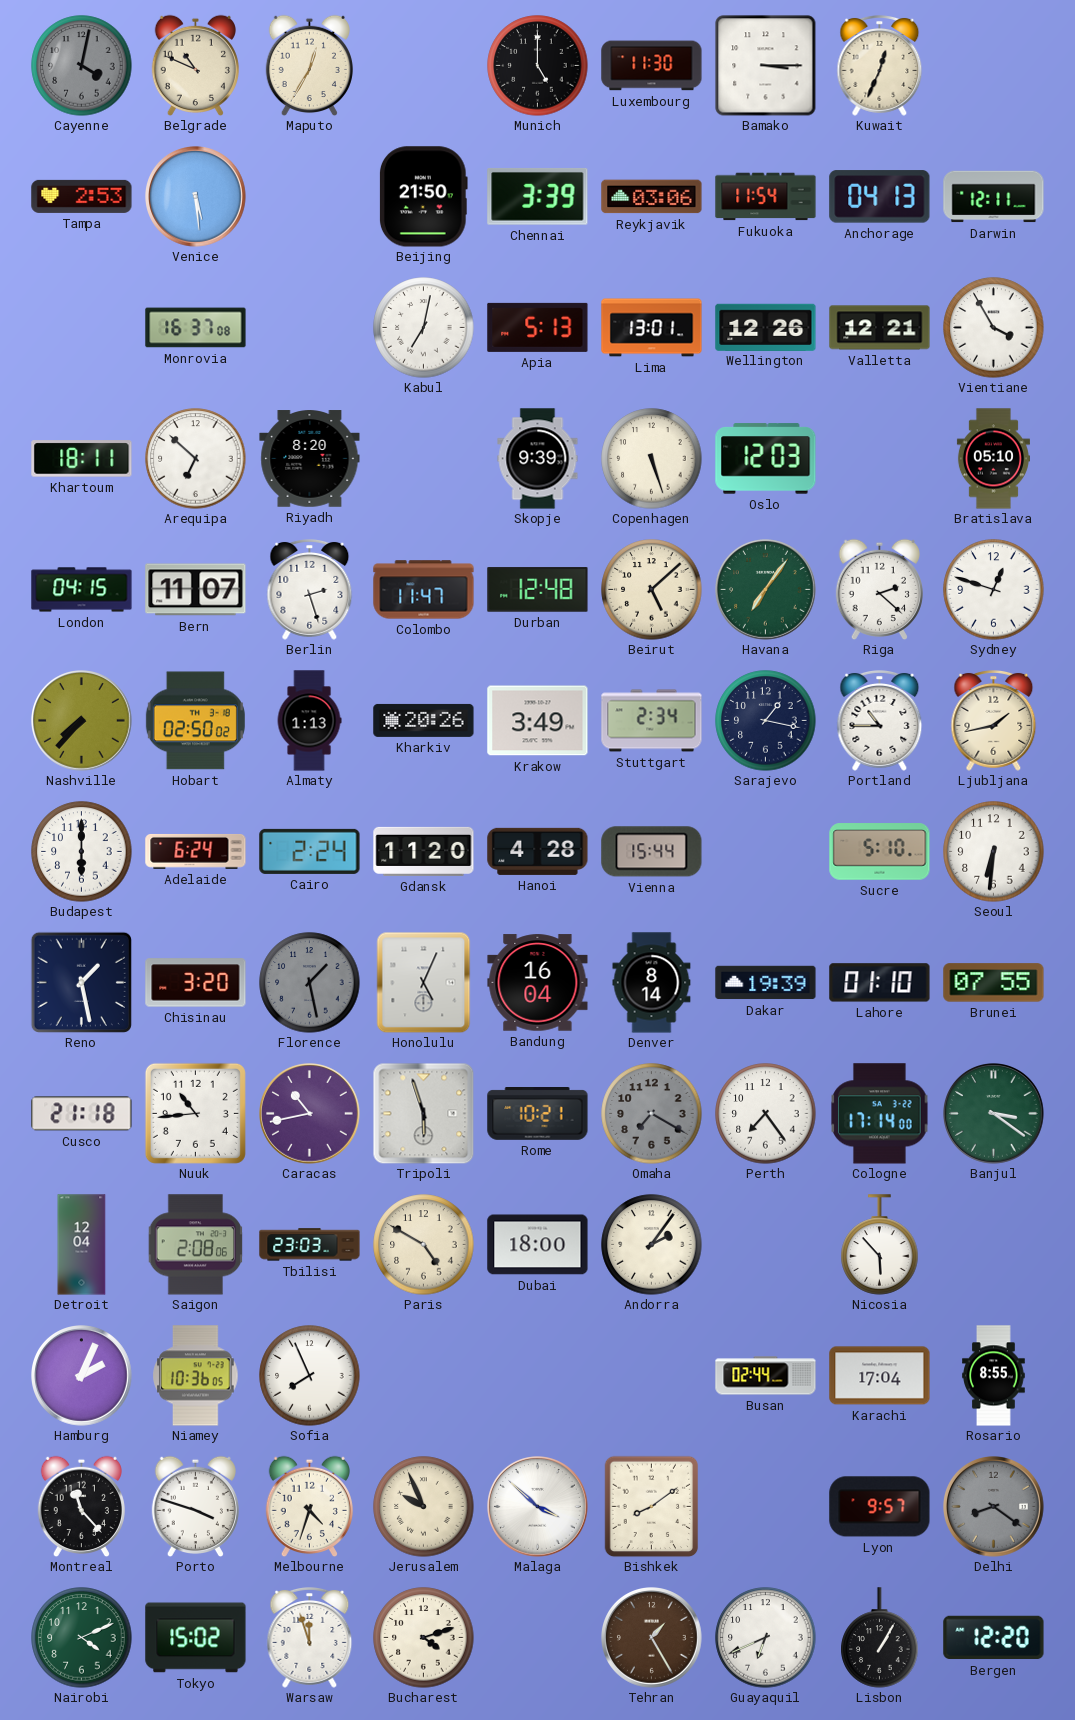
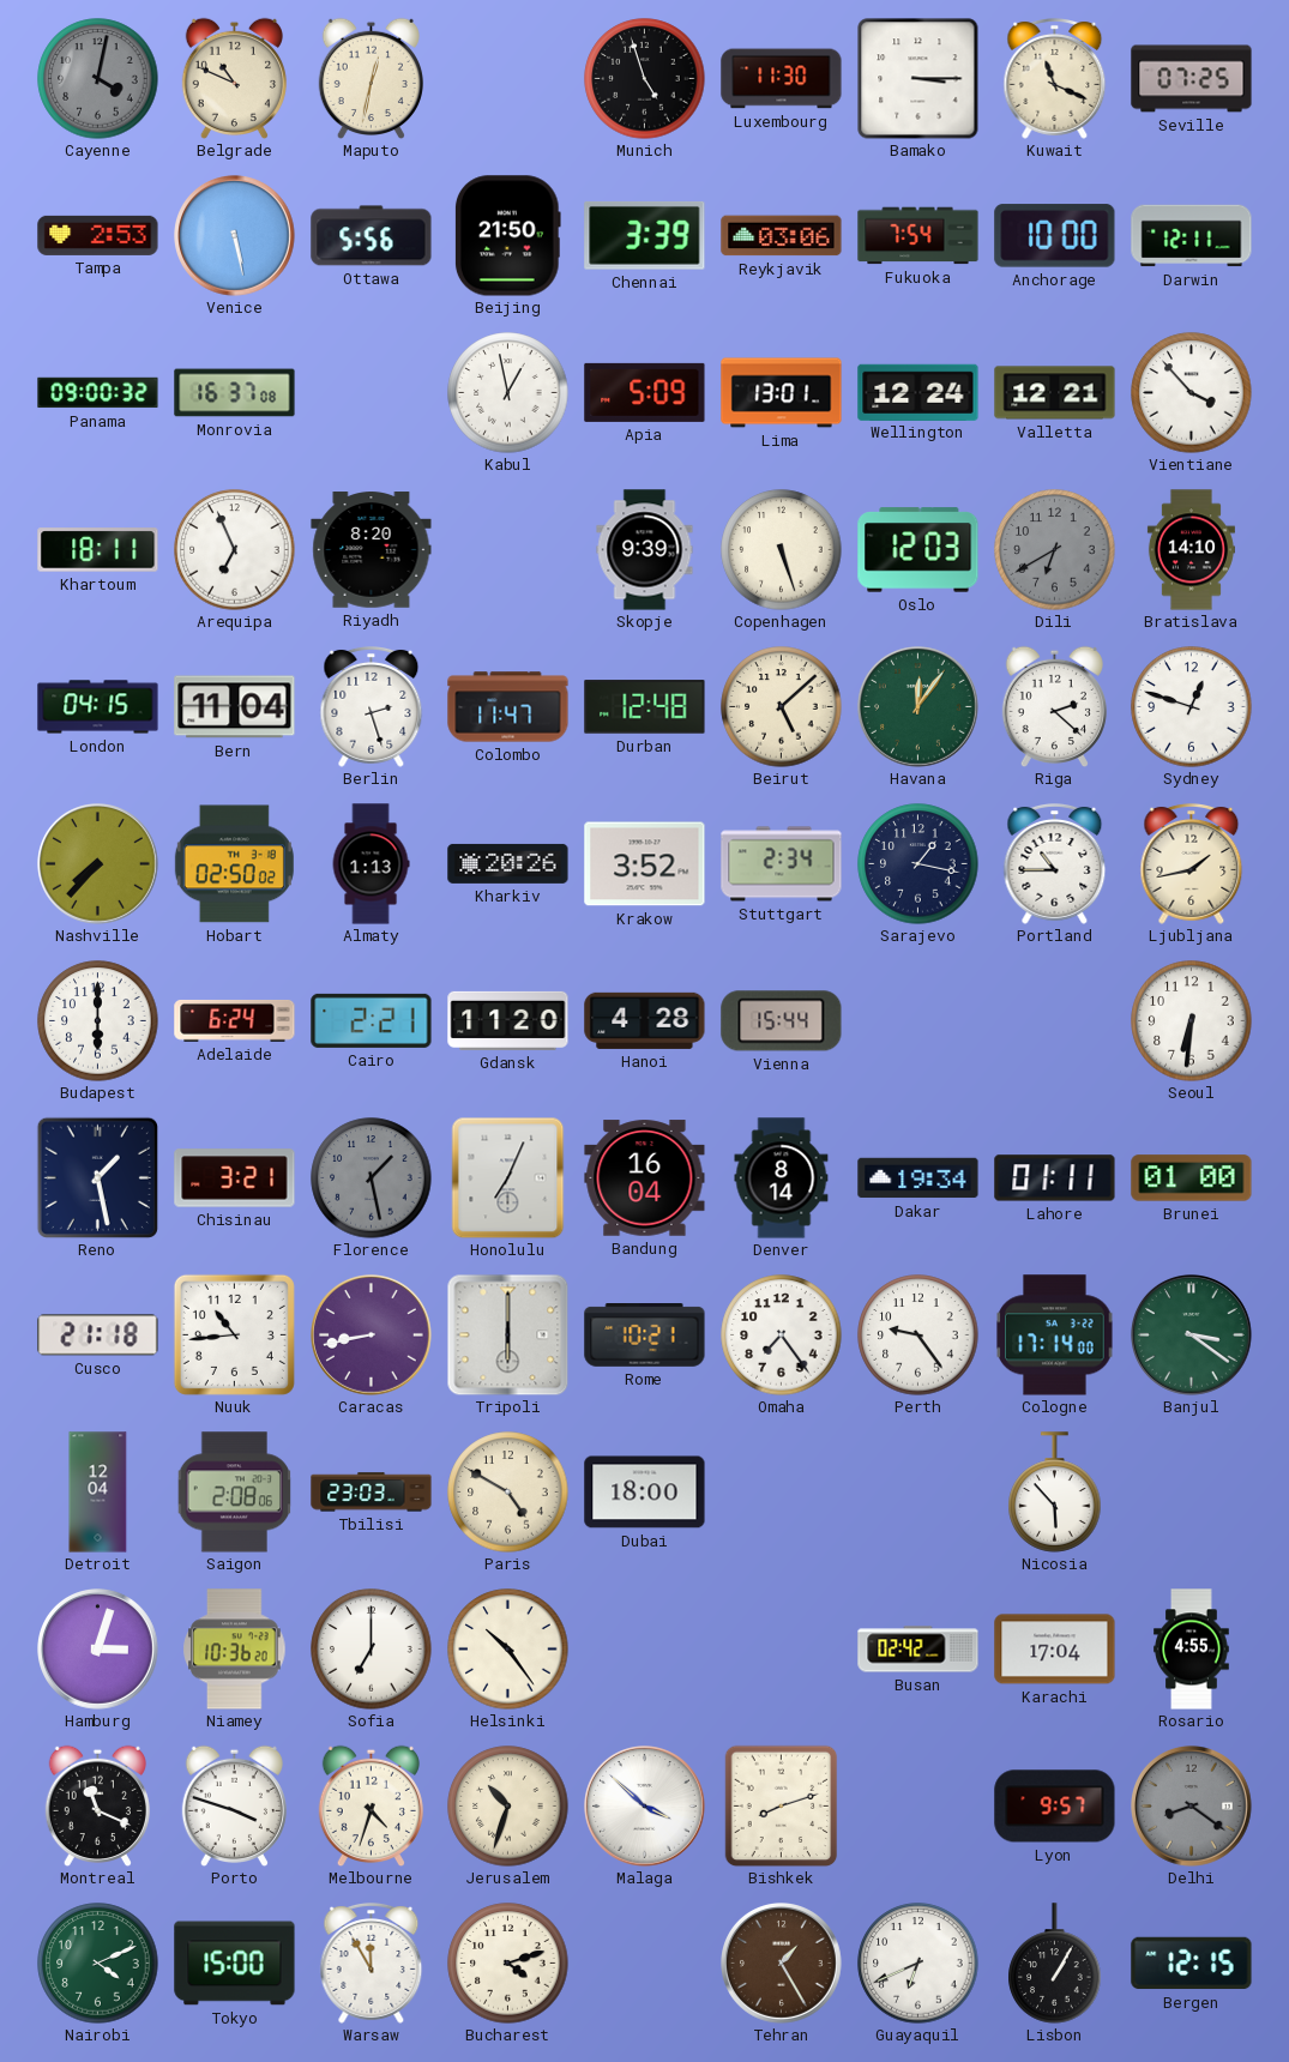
Maputo: 12:35 -> 12:32
Munich: 5:00 -> 4:57
Kuwait: 12:34 -> 11:19
Seville: none -> 07:25
Venice: 5:29 -> 5:28
Ottawa: none -> 5:56
Fukuoka: 11:54 -> 7:54
Anchorage: 04:13 -> 10:00
Panama: none -> 09:00
Kabul: 7:02 -> 12:58
Apia: 5:13 -> 5:09
Wellington: 12:26 -> 12:24
Vientiane: 3:55 -> 3:53
Arequipa: 6:52 -> 6:56
Dili: none -> 6:40
Bratislava: 05:10 -> 14:10
Bern: 11:07 -> 11:04
Havana: 7:06 -> 12:06
Krakow: 3:49 -> 3:52
Cairo: 2:24 -> 2:21
Sucre: 5:10 -> none
Chisinau: 3:20 -> 3:21
Honolulu: 5:04 -> 7:04
Dakar: 19:39 -> 19:34
Lahore: 01:10 -> 01:11
Brunei: 07:55 -> 01:00
Caracas: 10:43 -> 8:43
Tripoli: 5:57 -> 6:00
Omaha: 7:20 -> 7:24
Omaha dial: grey -> white
Perth: 7:24 -> 9:24
Andorra: 2:06 -> none
Hamburg: 2:04 -> 3:03
Niamey: 10:36:05 -> 10:36:20
Sofia: 7:56 -> 7:00
Helsinki: none -> 10:24
Busan: 02:44 -> 02:42
Rosario: 8:55 -> 4:55
Montreal: 11:23 -> 11:19
Jerusalem: 9:56 -> 10:33
Bishkek: 8:09 -> 8:12
Tokyo: 15:02 -> 15:00
Warsaw: 11:57 -> 11:55
Bergen: 12:20 -> 12:15
